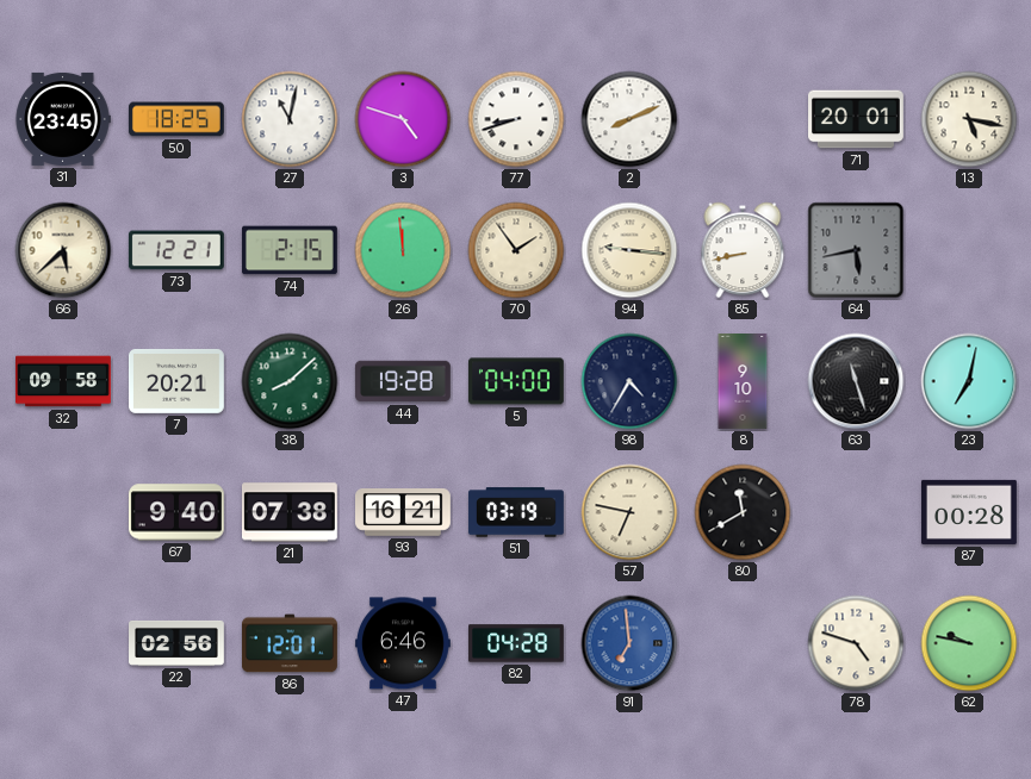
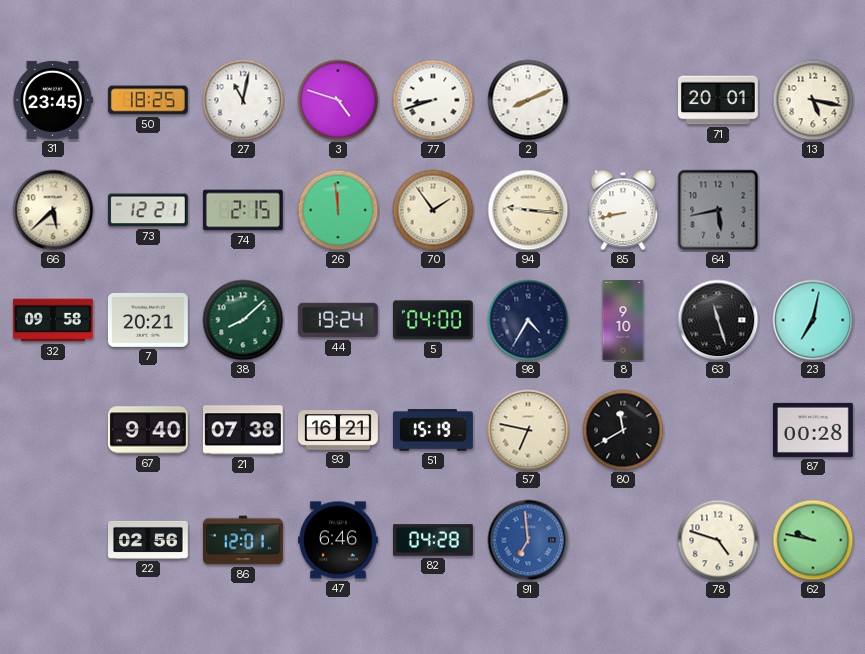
44: 19:28 -> 19:24
51: 03:19 -> 15:19
